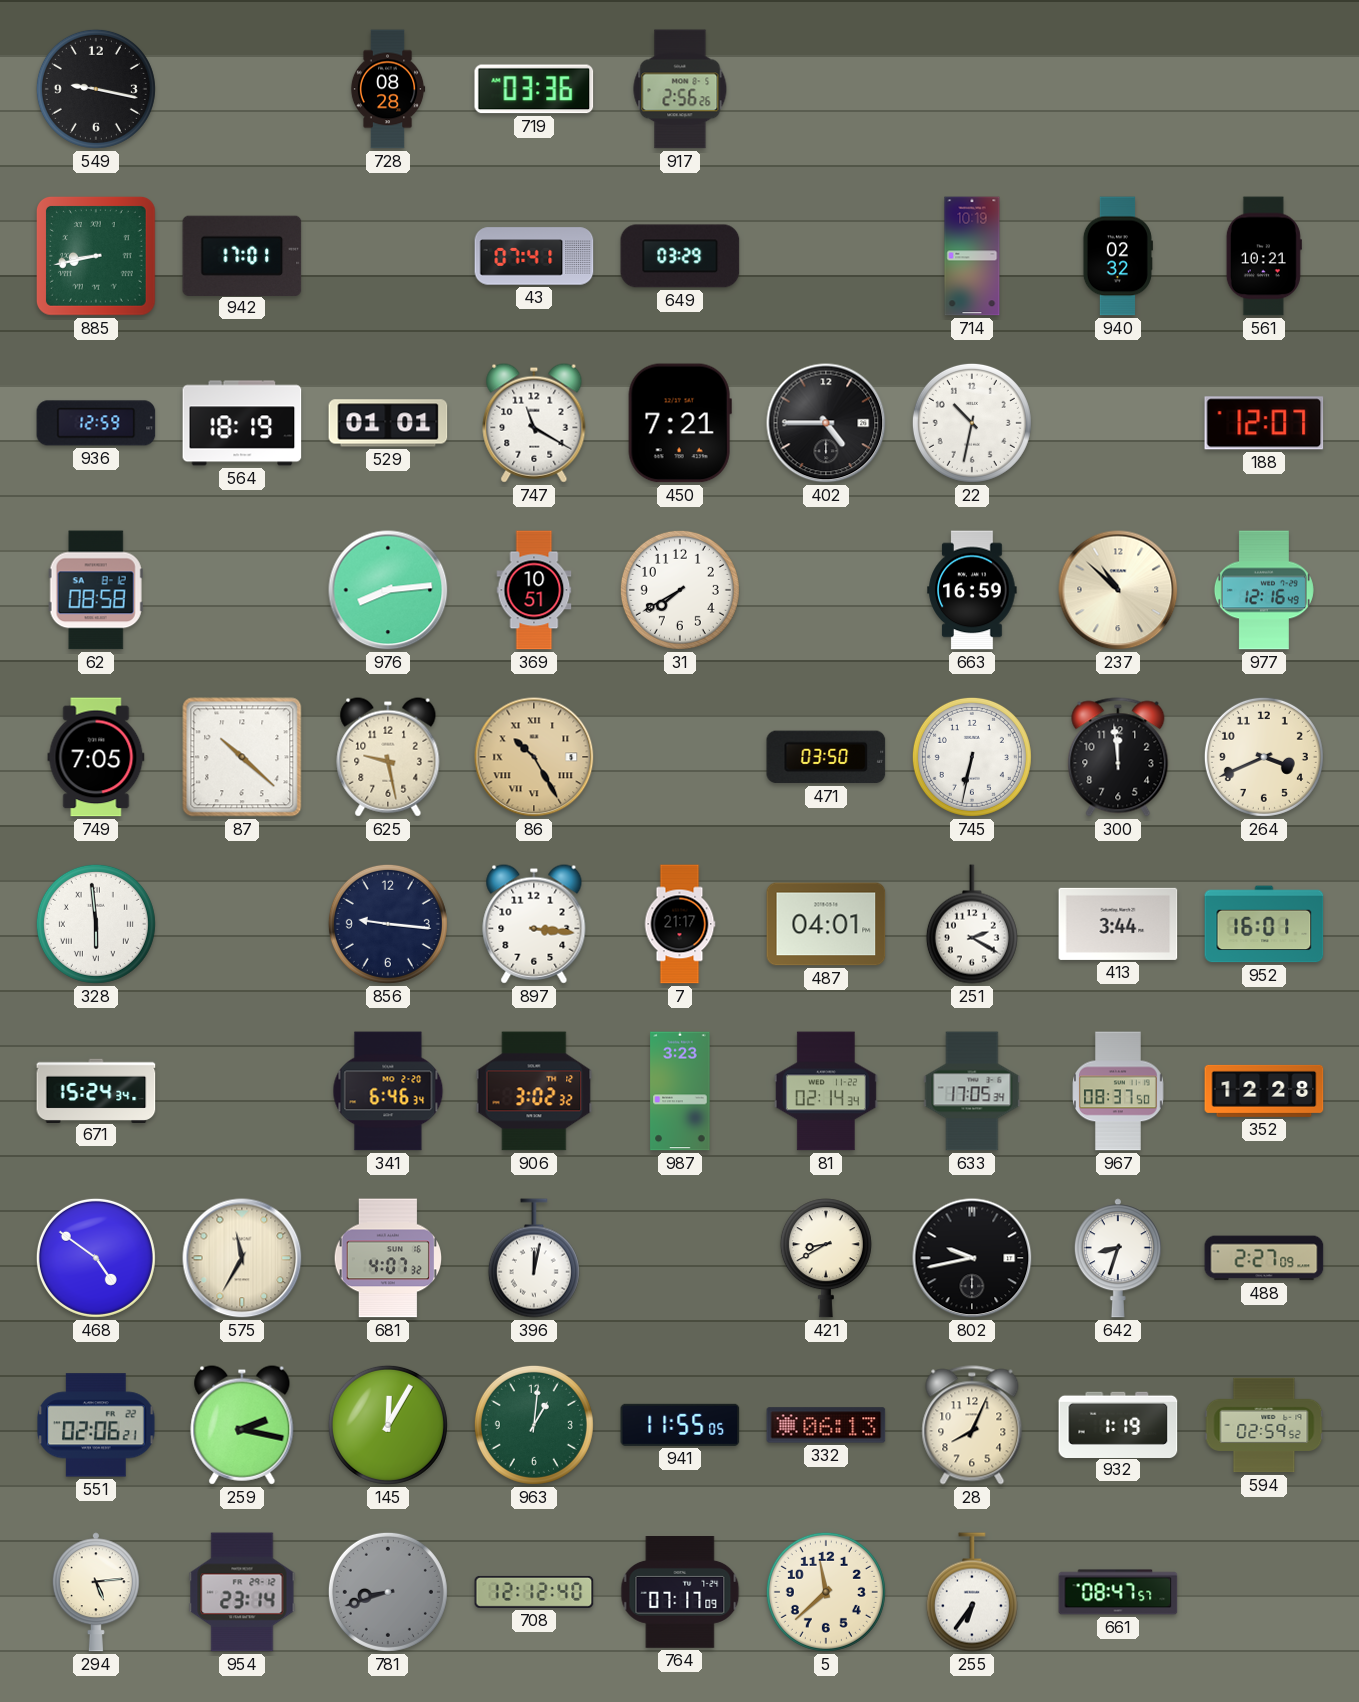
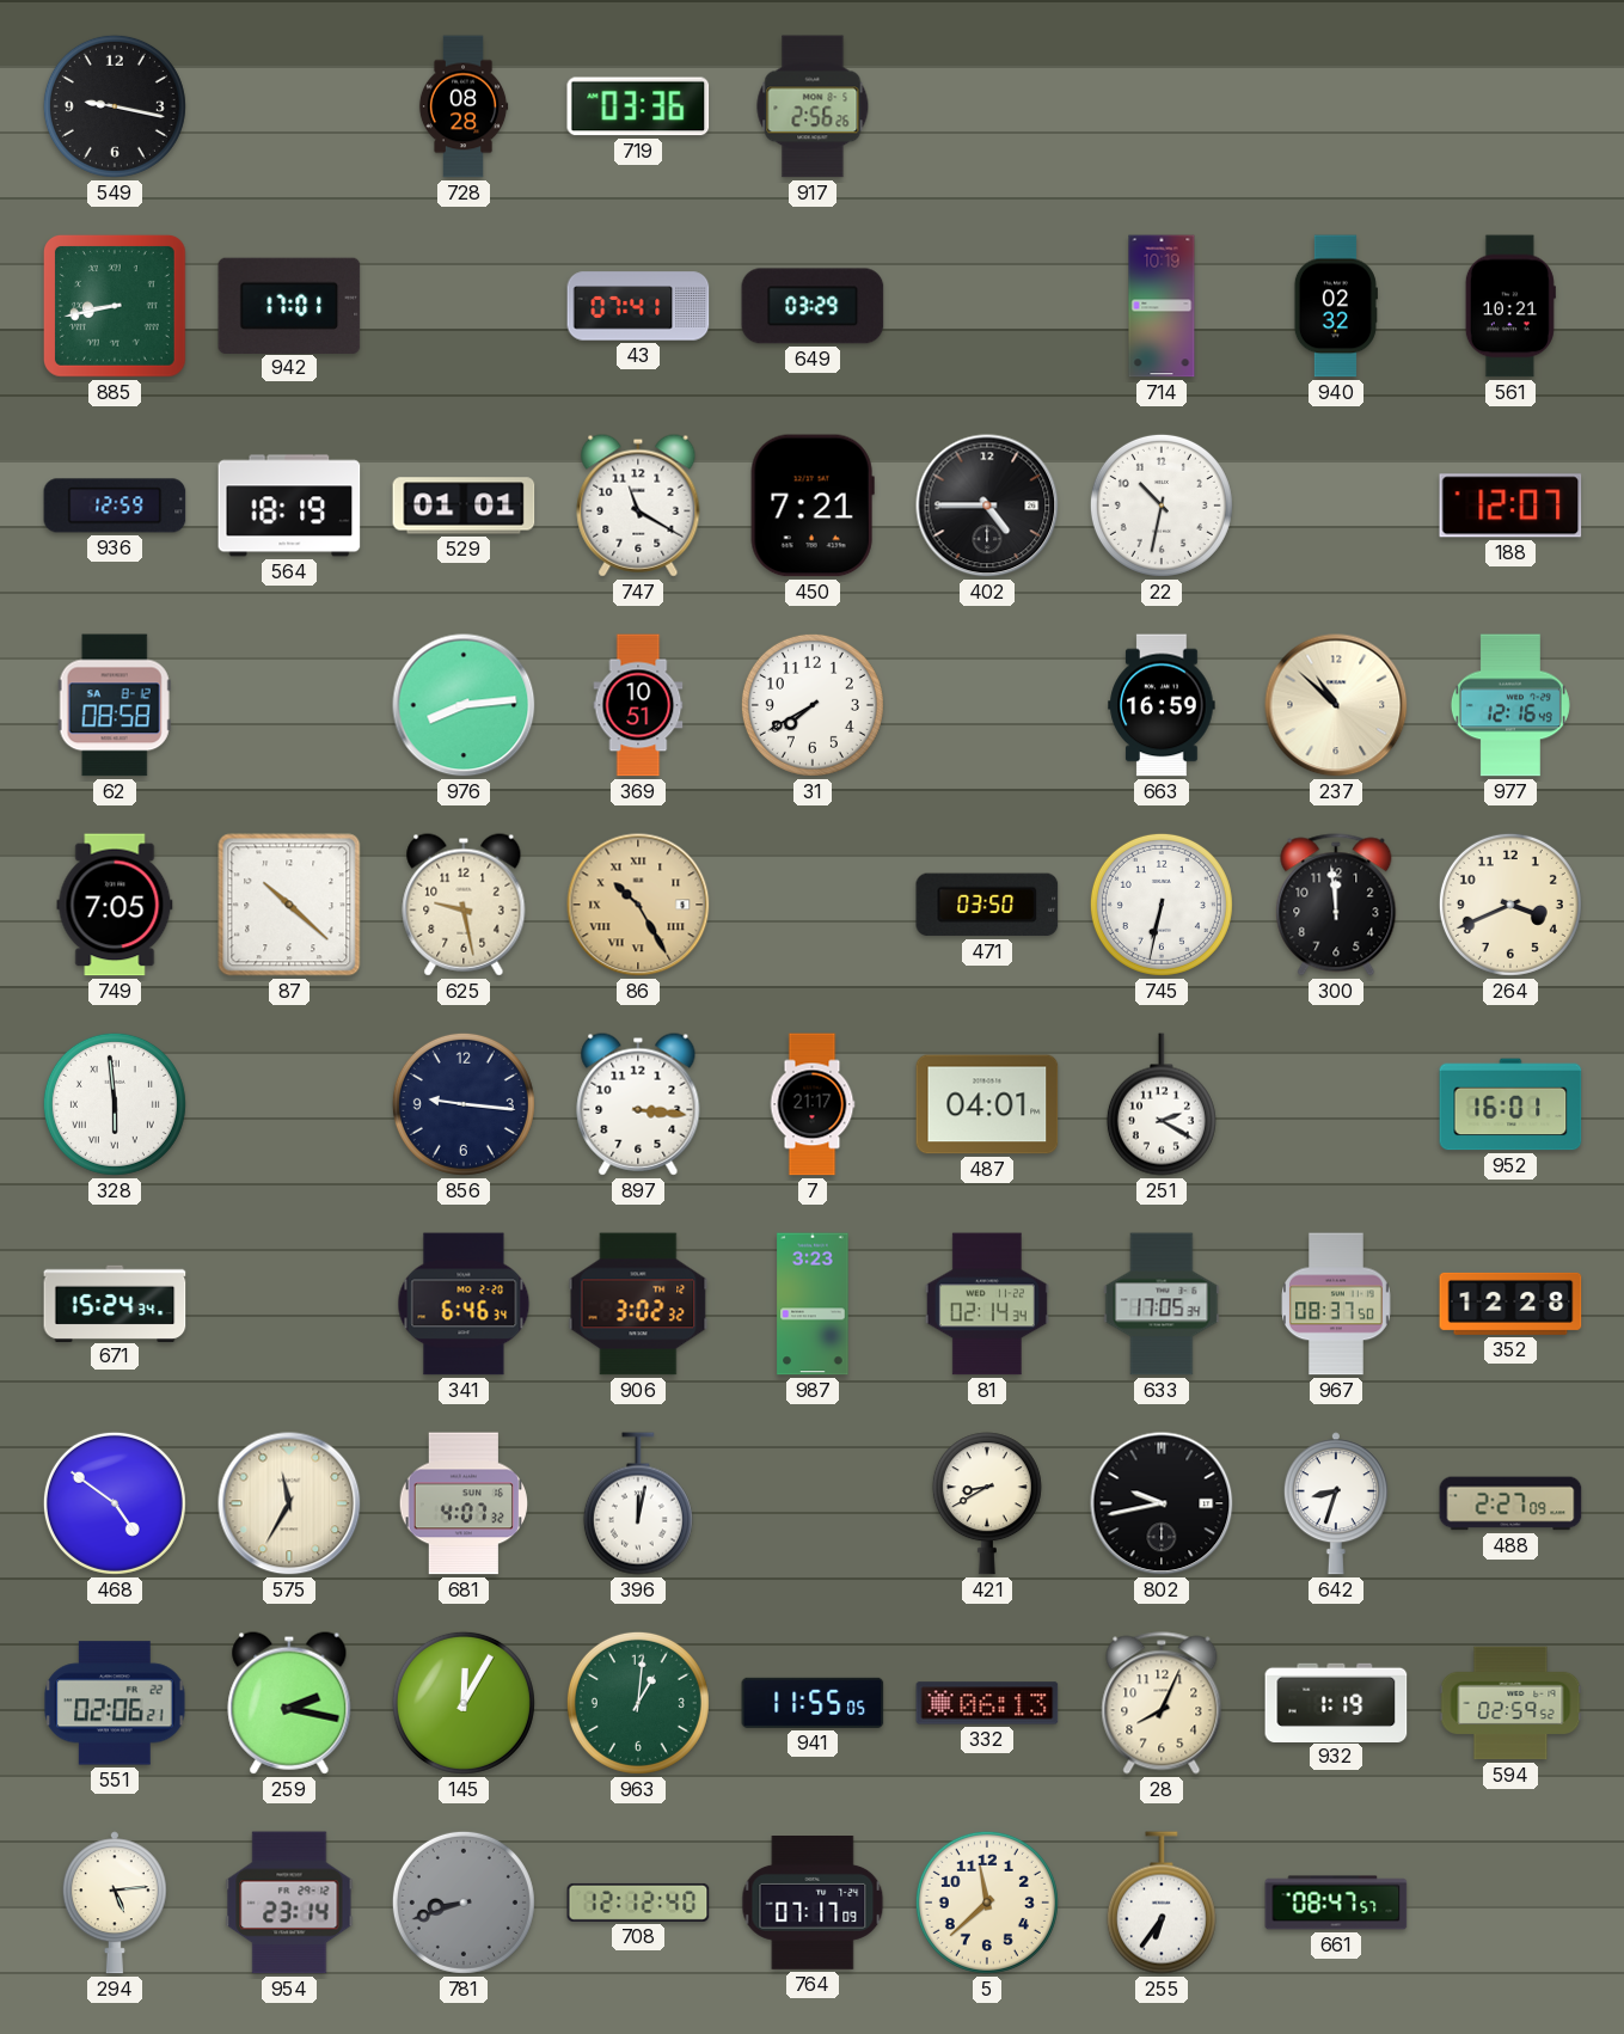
413: 3:44 -> none
